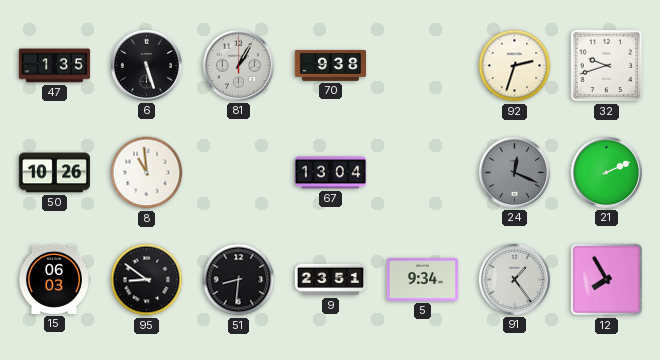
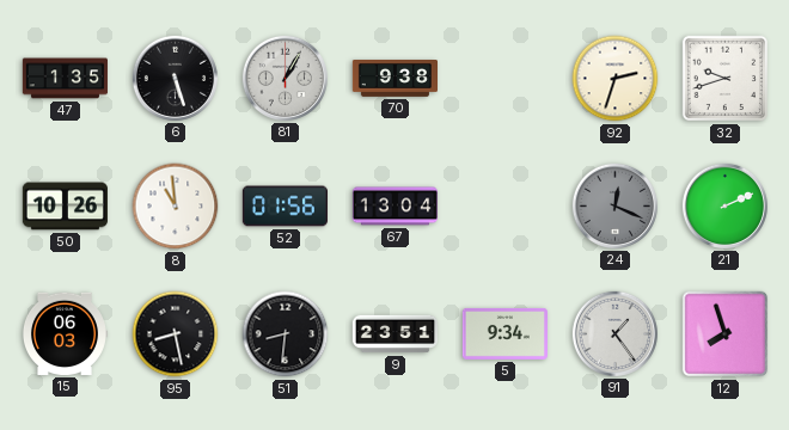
52: none -> 01:56
95: 8:51 -> 8:28
12: 7:55 -> 7:57
